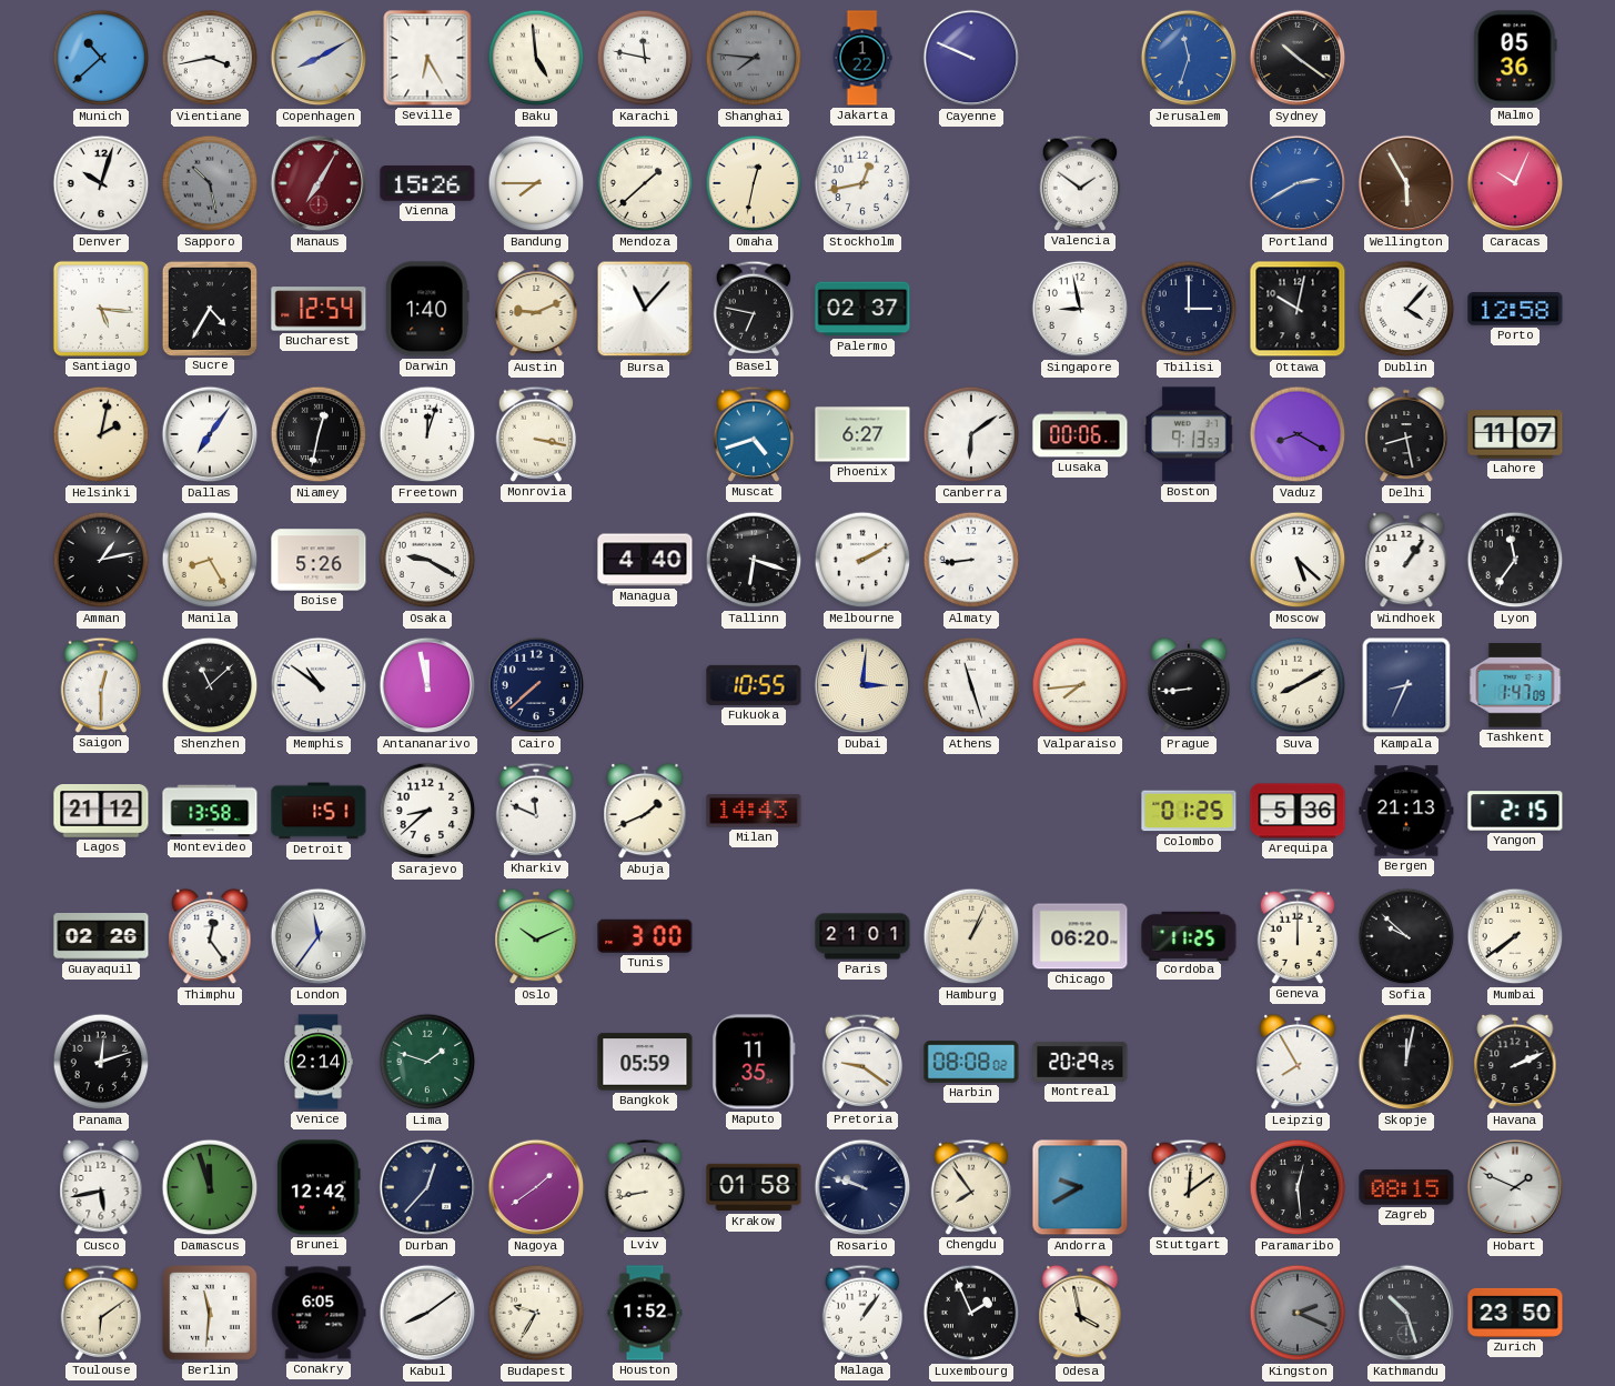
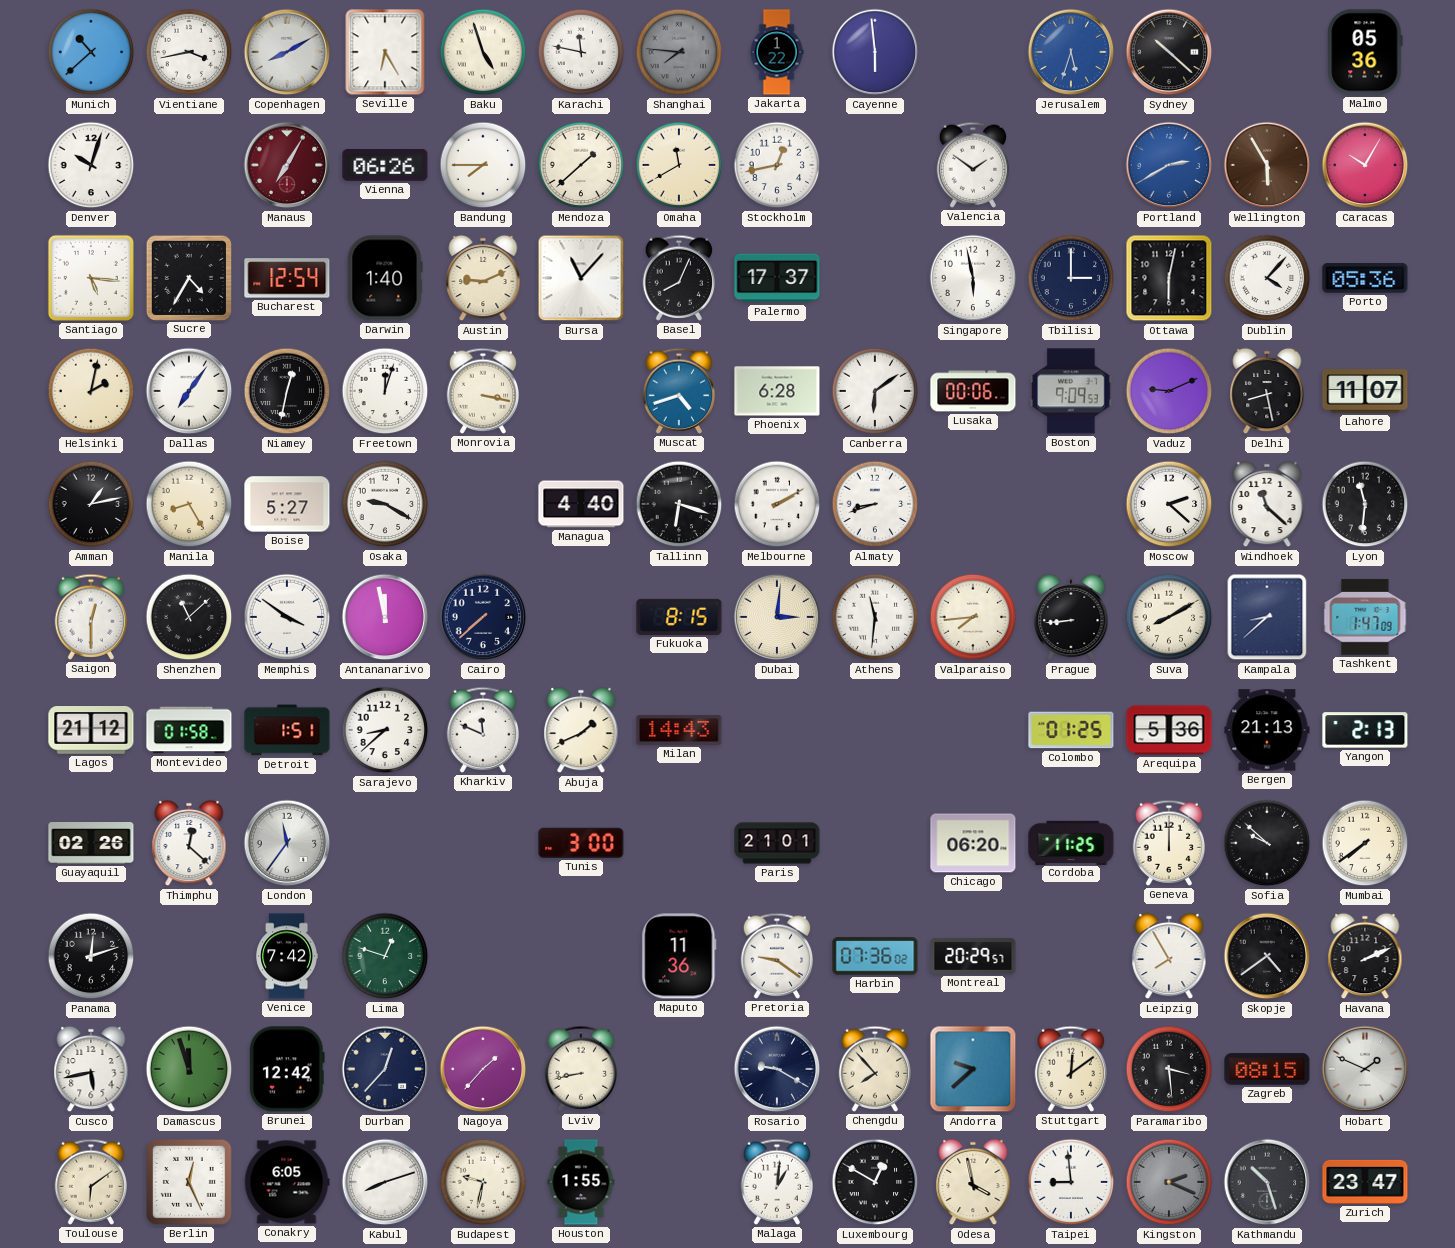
Baku: 4:59 -> 4:57
Cayenne: 9:49 -> 5:59
Jerusalem: 11:33 -> 5:33
Sydney: 10:21 -> 10:22
Sapporo: 10:28 -> none
Vienna: 15:26 -> 06:26
Omaha: 12:32 -> 11:40
Caracas: 10:04 -> 10:05
Basel: 6:47 -> 8:04
Palermo: 02:37 -> 17:37
Singapore: 8:58 -> 5:58
Ottawa: 10:02 -> 6:02
Porto: 12:58 -> 05:36
Phoenix: 6:27 -> 6:28
Boston: 9:13 -> 9:09
Vaduz: 8:20 -> 9:11
Boise: 5:26 -> 5:27
Almaty: 8:44 -> 8:42
Moscow: 5:22 -> 2:22
Windhoek: 1:06 -> 11:22
Lyon: 11:36 -> 11:31
Memphis: 10:51 -> 3:51
Fukuoka: 10:55 -> 8:15
Athens: 11:27 -> 11:31
Kampala: 8:34 -> 8:38
Montevideo: 13:58 -> 01:58
Yangon: 2:15 -> 2:13
Thimphu: 12:24 -> 12:22
Oslo: 10:11 -> none
Hamburg: 1:04 -> none
Venice: 2:14 -> 7:42
Lima: 1:48 -> 12:48
Bangkok: 05:59 -> none
Maputo: 11:35 -> 11:36
Harbin: 08:08 -> 07:36
Montreal: 20:29:25 -> 20:29:57
Skopje: 12:02 -> 4:39
Nagoya: 1:39 -> 1:37
Krakow: 01:58 -> none
Rosario: 9:48 -> 9:20
Chengdu: 7:54 -> 7:53
Andorra: 9:40 -> 9:38
Paramaribo: 12:29 -> 3:29
Berlin: 11:31 -> 12:26
Kabul: 8:09 -> 8:12
Budapest: 9:35 -> 9:32
Houston: 1:52 -> 1:55
Malaga: 1:06 -> 1:01
Luxembourg: 1:56 -> 12:50
Taipei: none -> 8:59
Zurich: 23:50 -> 23:47
